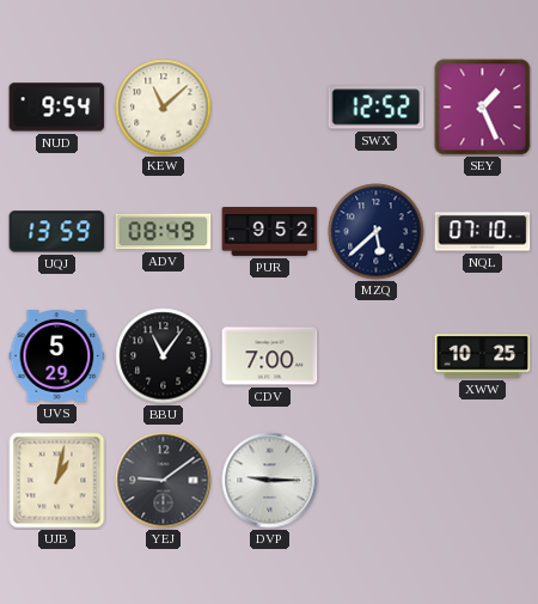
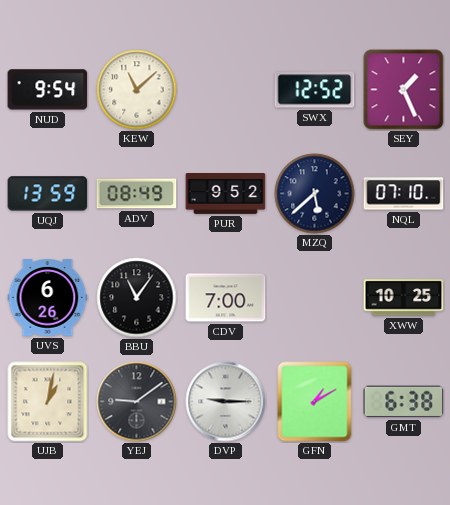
UVS: 5:29 -> 6:26
GFN: none -> 1:10
GMT: none -> 6:38
